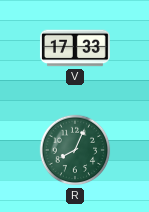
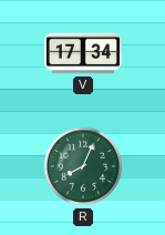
V: 17:33 -> 17:34
